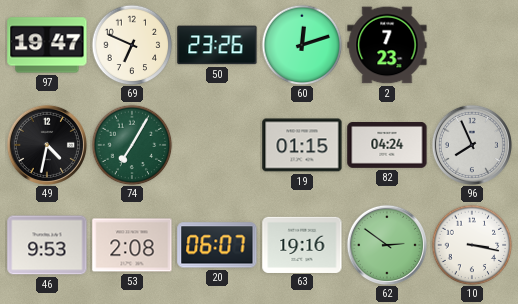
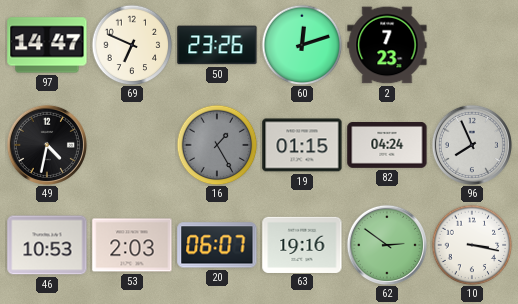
97: 19:47 -> 14:47
74: 7:05 -> none
16: none -> 1:25
46: 9:53 -> 10:53
53: 2:08 -> 2:03
